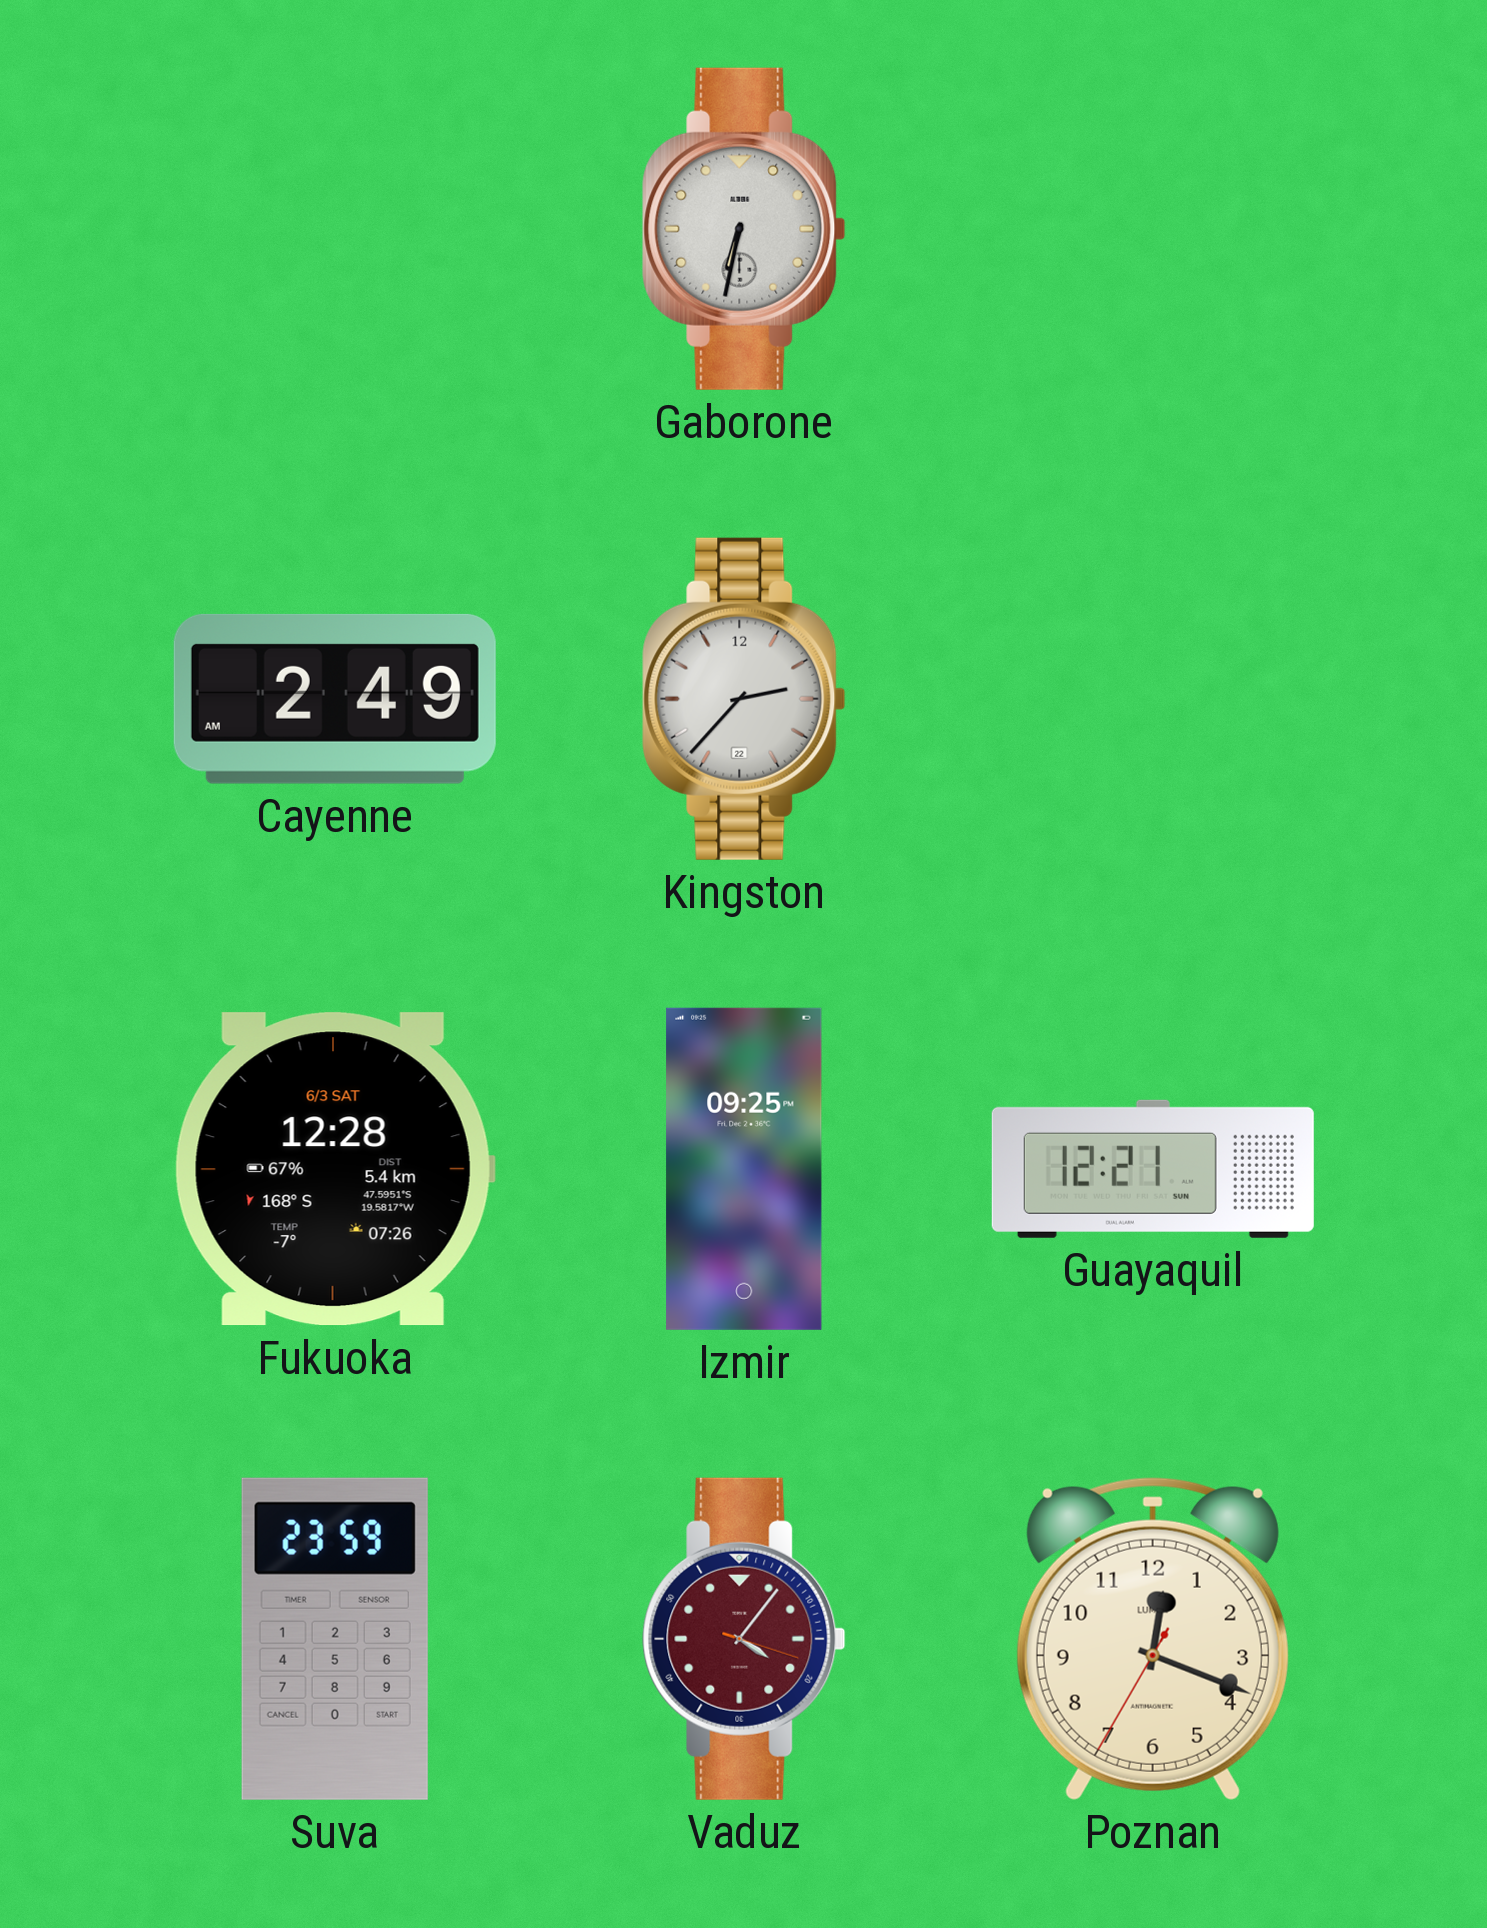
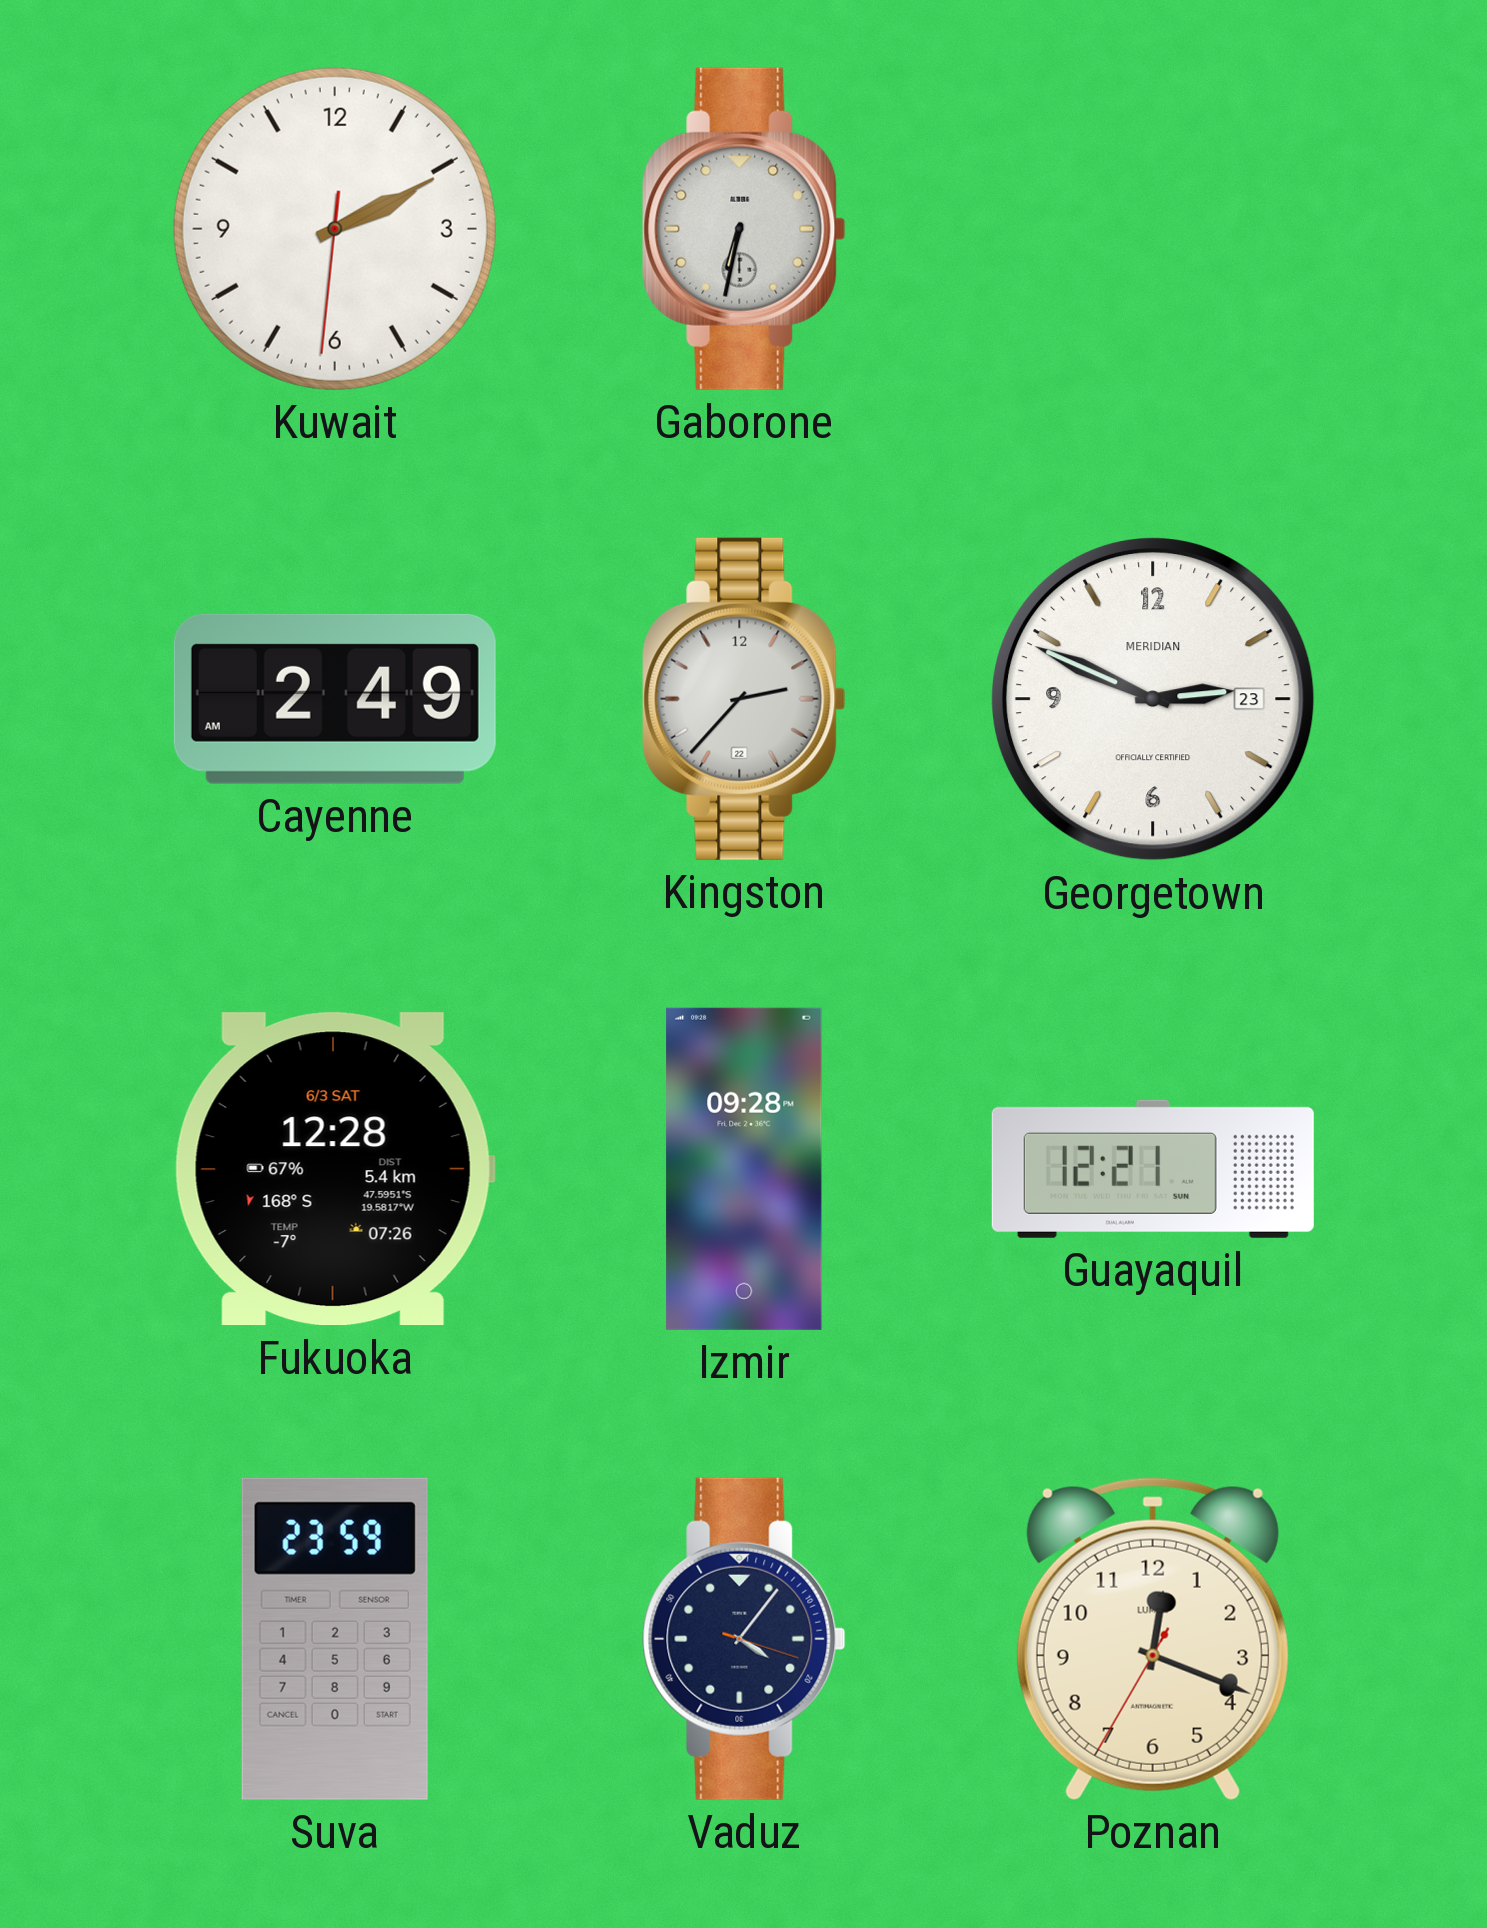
Kuwait: none -> 2:10
Georgetown: none -> 2:49
Izmir: 09:25 -> 09:28
Vaduz dial: burgundy -> navy
